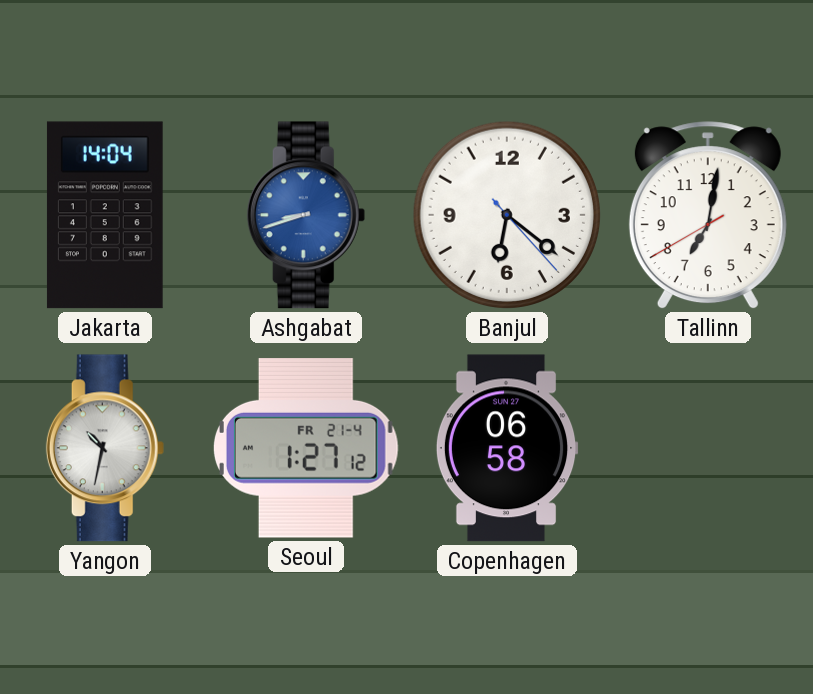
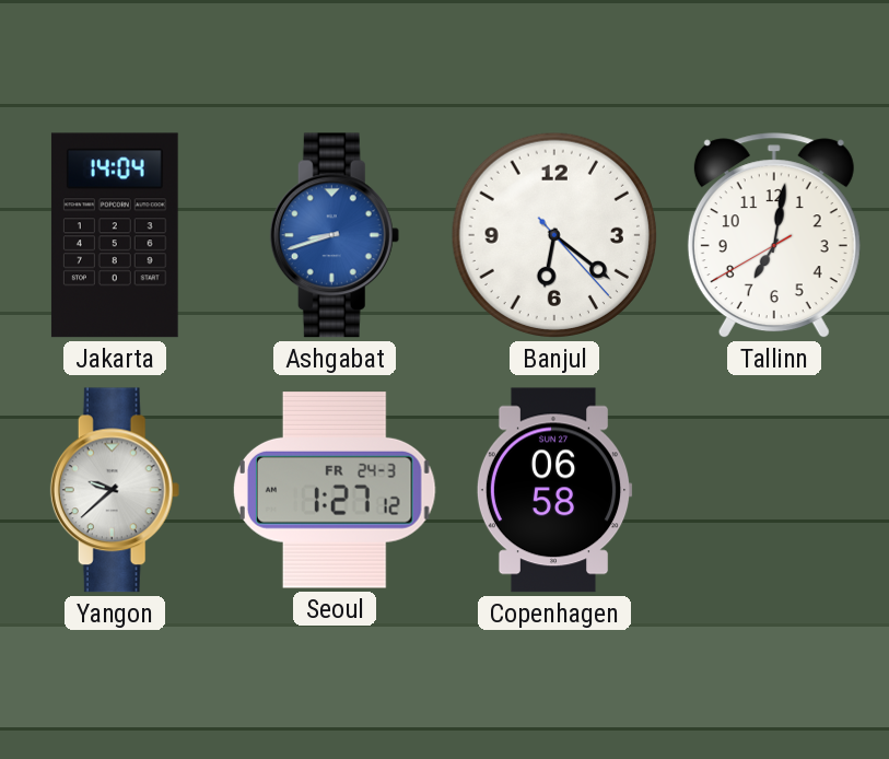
Yangon: 10:32 -> 9:38
Seoul date: FR 21-4 -> FR 24-3
